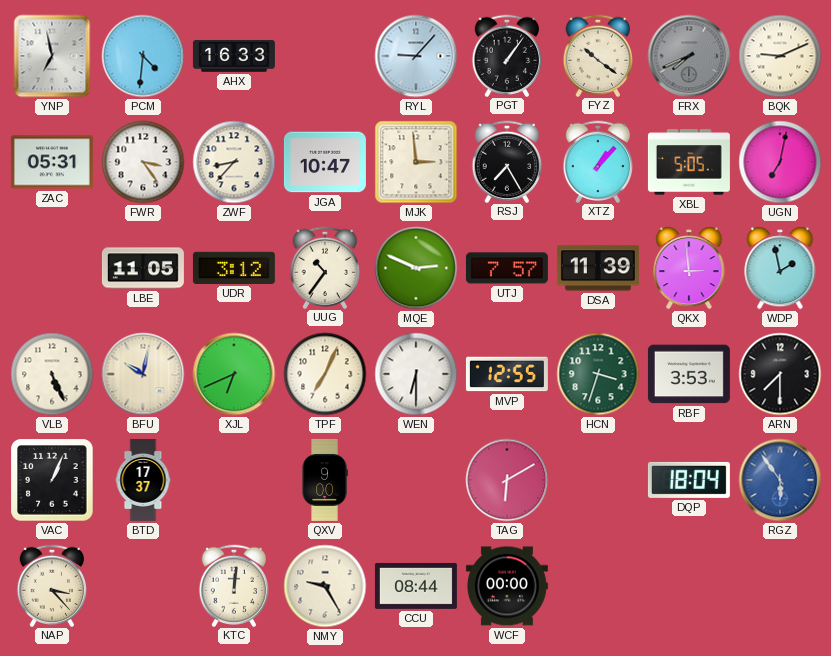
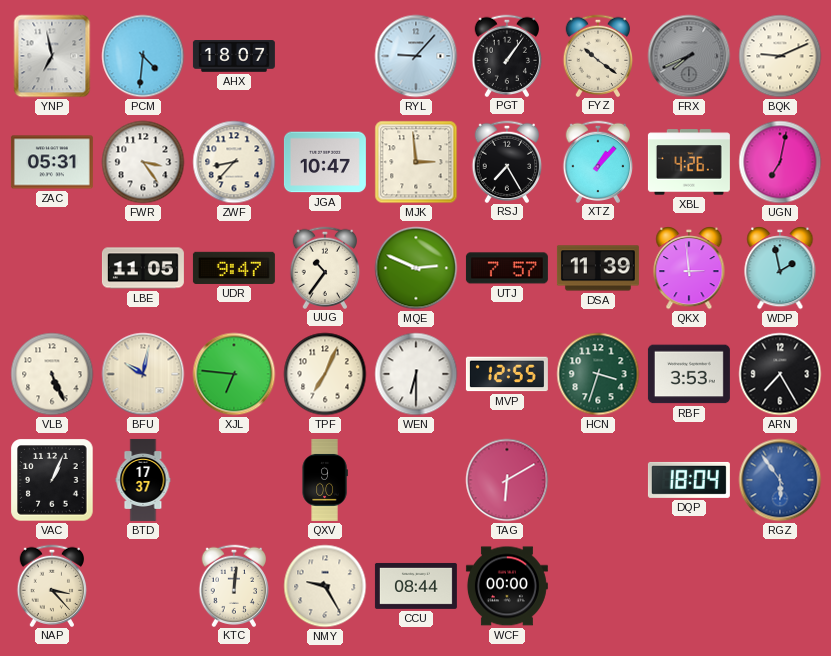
AHX: 16:33 -> 18:07
XBL: 5:05 -> 4:26
UDR: 3:12 -> 9:47
XJL: 6:41 -> 6:46
ARN: 7:30 -> 7:25
